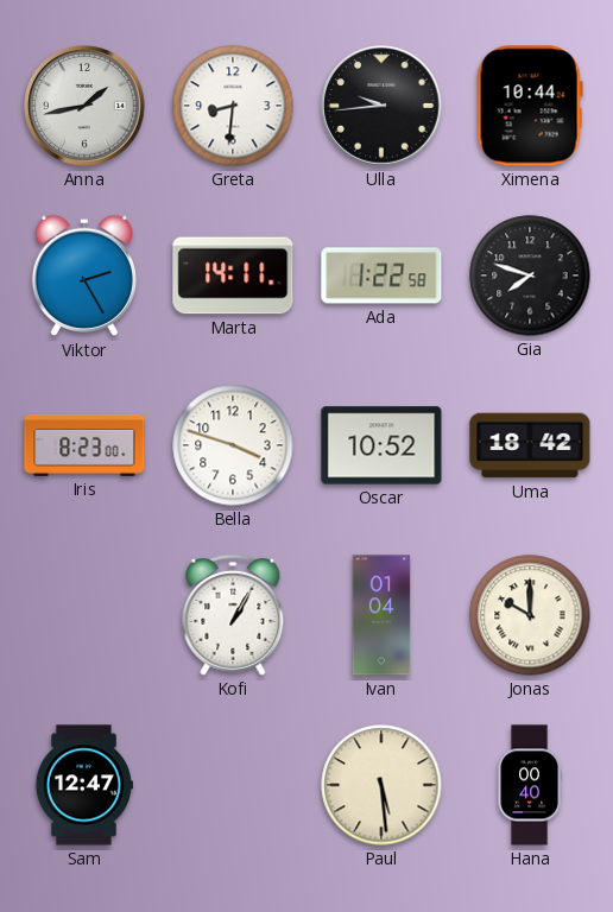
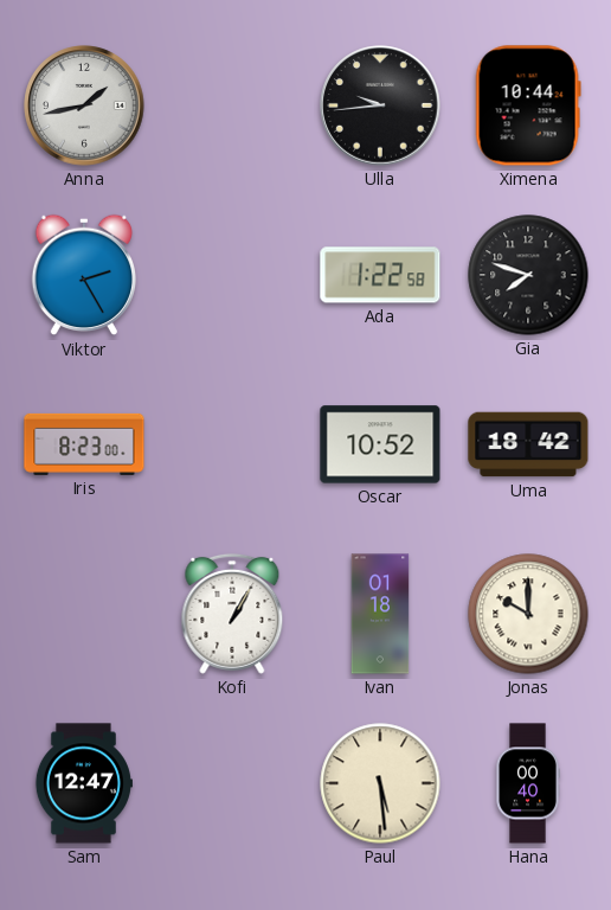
Greta: 8:31 -> none
Marta: 14:11 -> none
Bella: 3:48 -> none
Ivan: 01:04 -> 01:18
